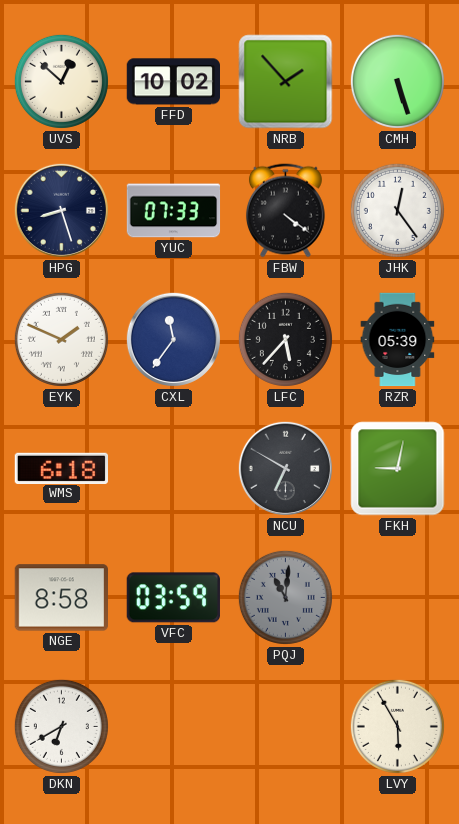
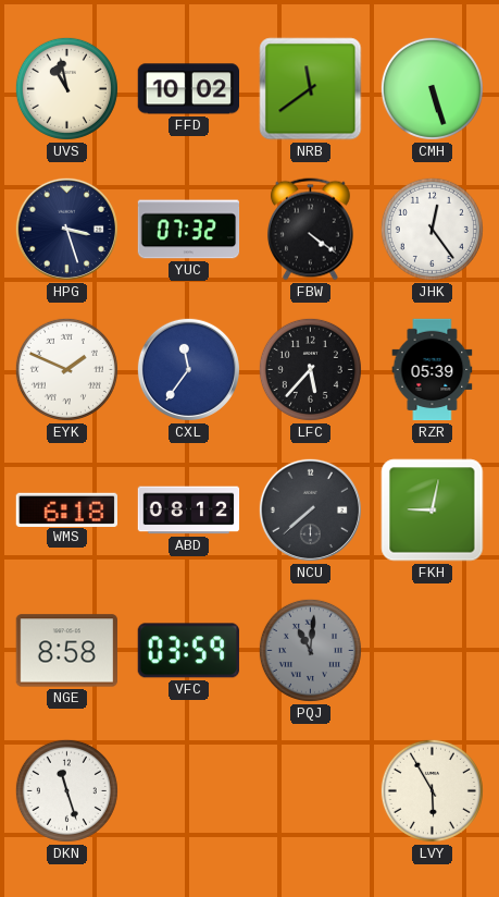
UVS: 12:52 -> 10:58
NRB: 1:53 -> 11:39
HPG: 8:27 -> 3:27
YUC: 07:33 -> 07:32
ABD: none -> 08:12
NCU: 6:50 -> 7:38
DKN: 6:40 -> 11:27
